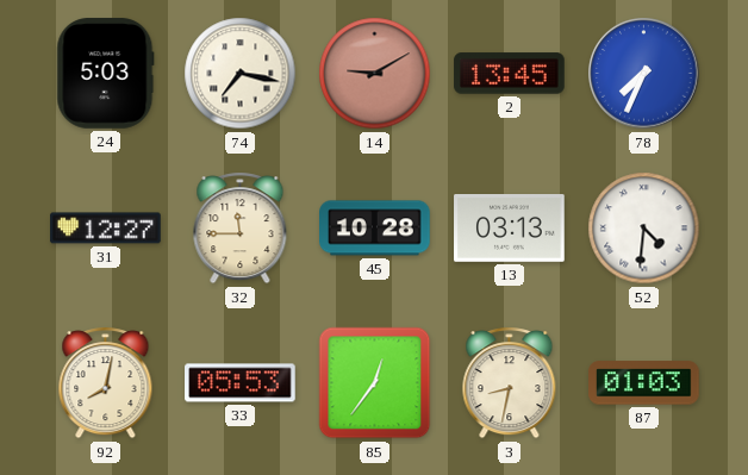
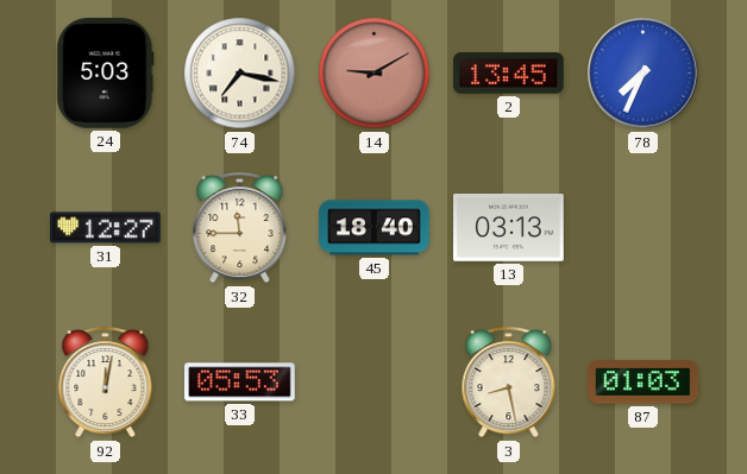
45: 10:28 -> 18:40
52: 4:31 -> none
92: 8:02 -> 12:02
85: 12:36 -> none
3: 8:32 -> 8:28
